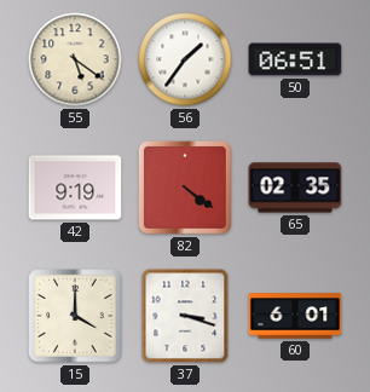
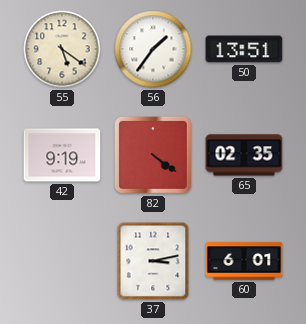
50: 06:51 -> 13:51
15: 4:00 -> none
37: 3:18 -> 3:13
